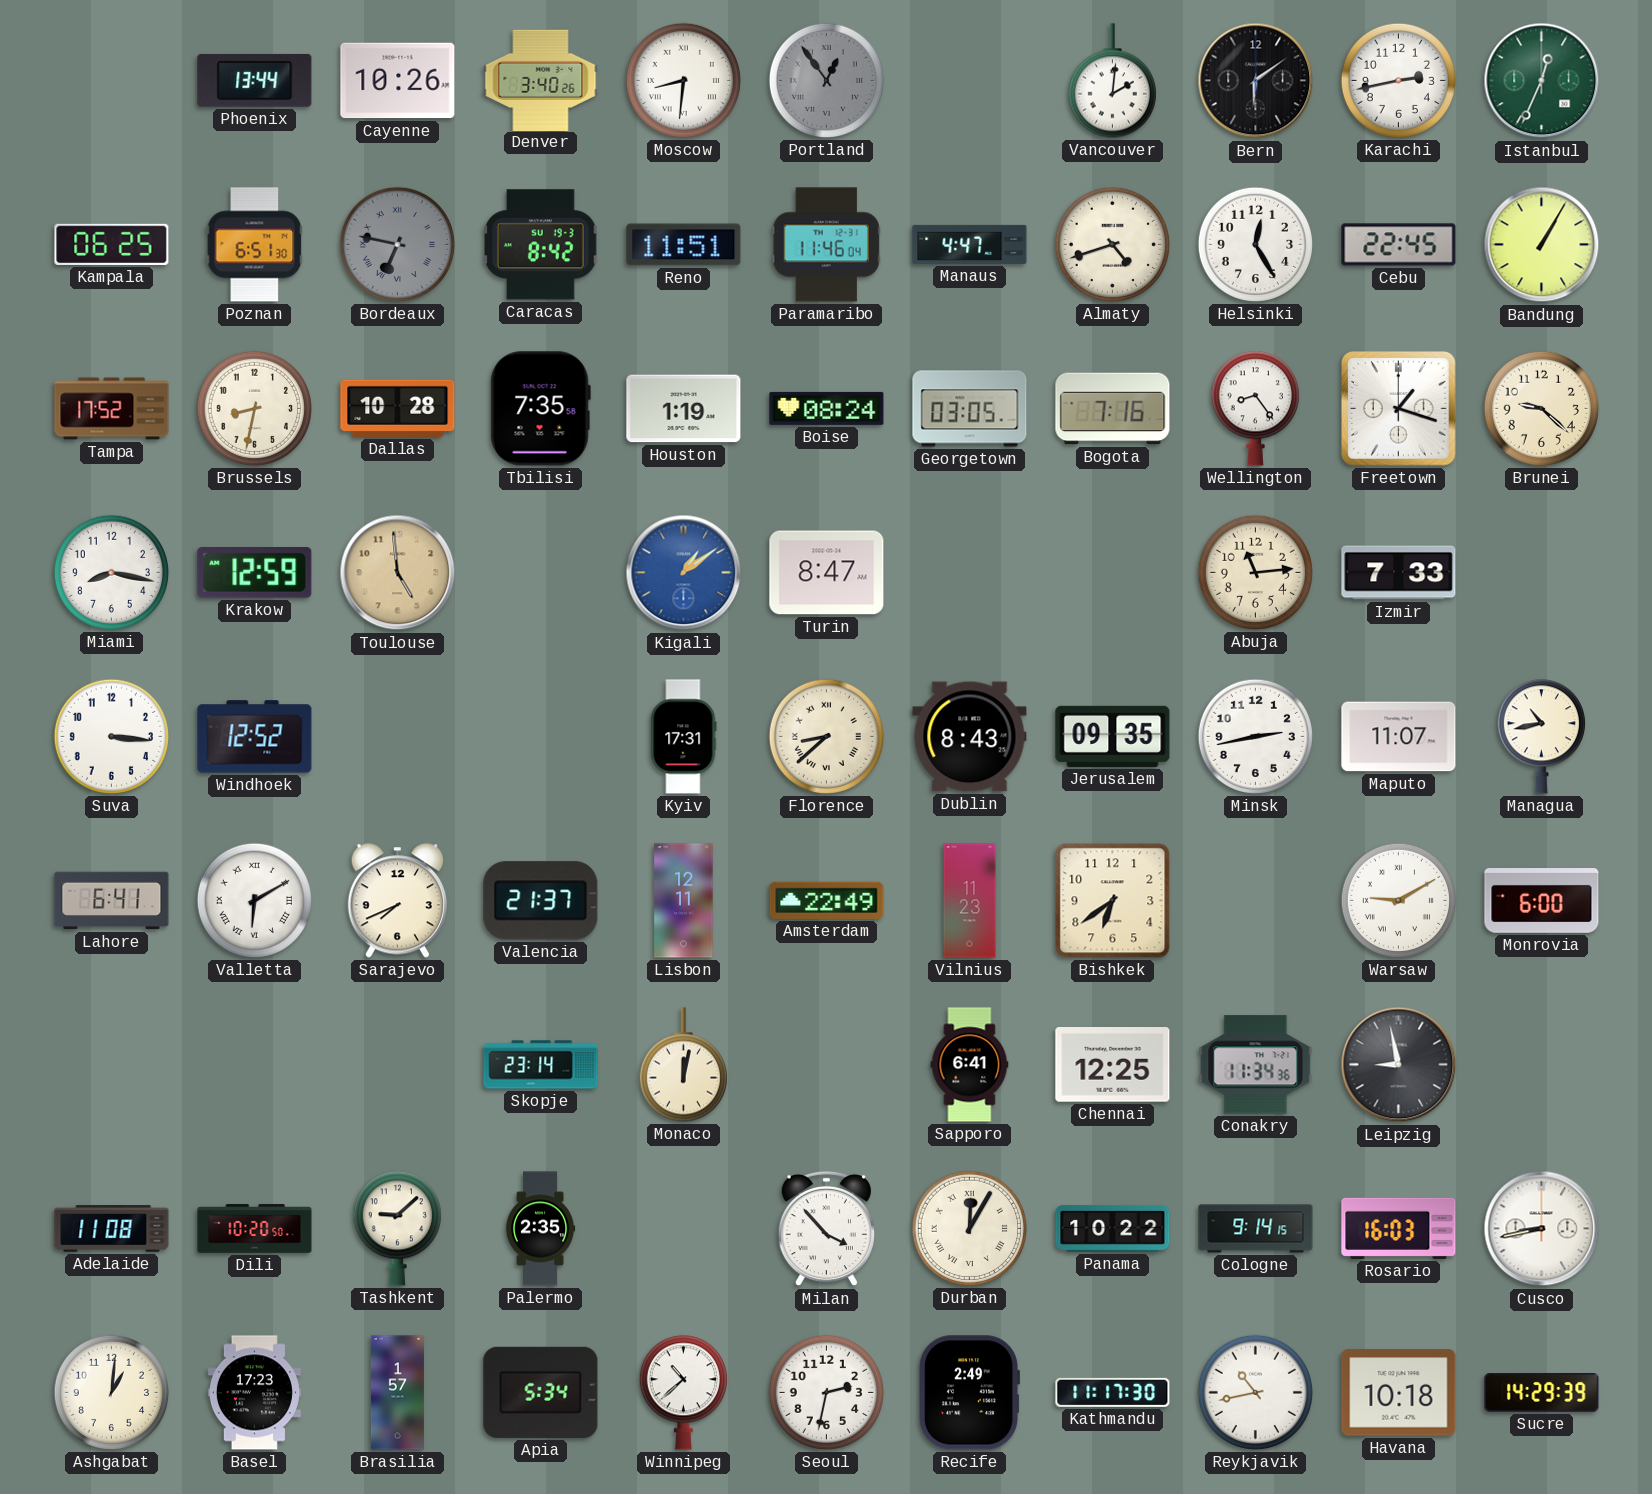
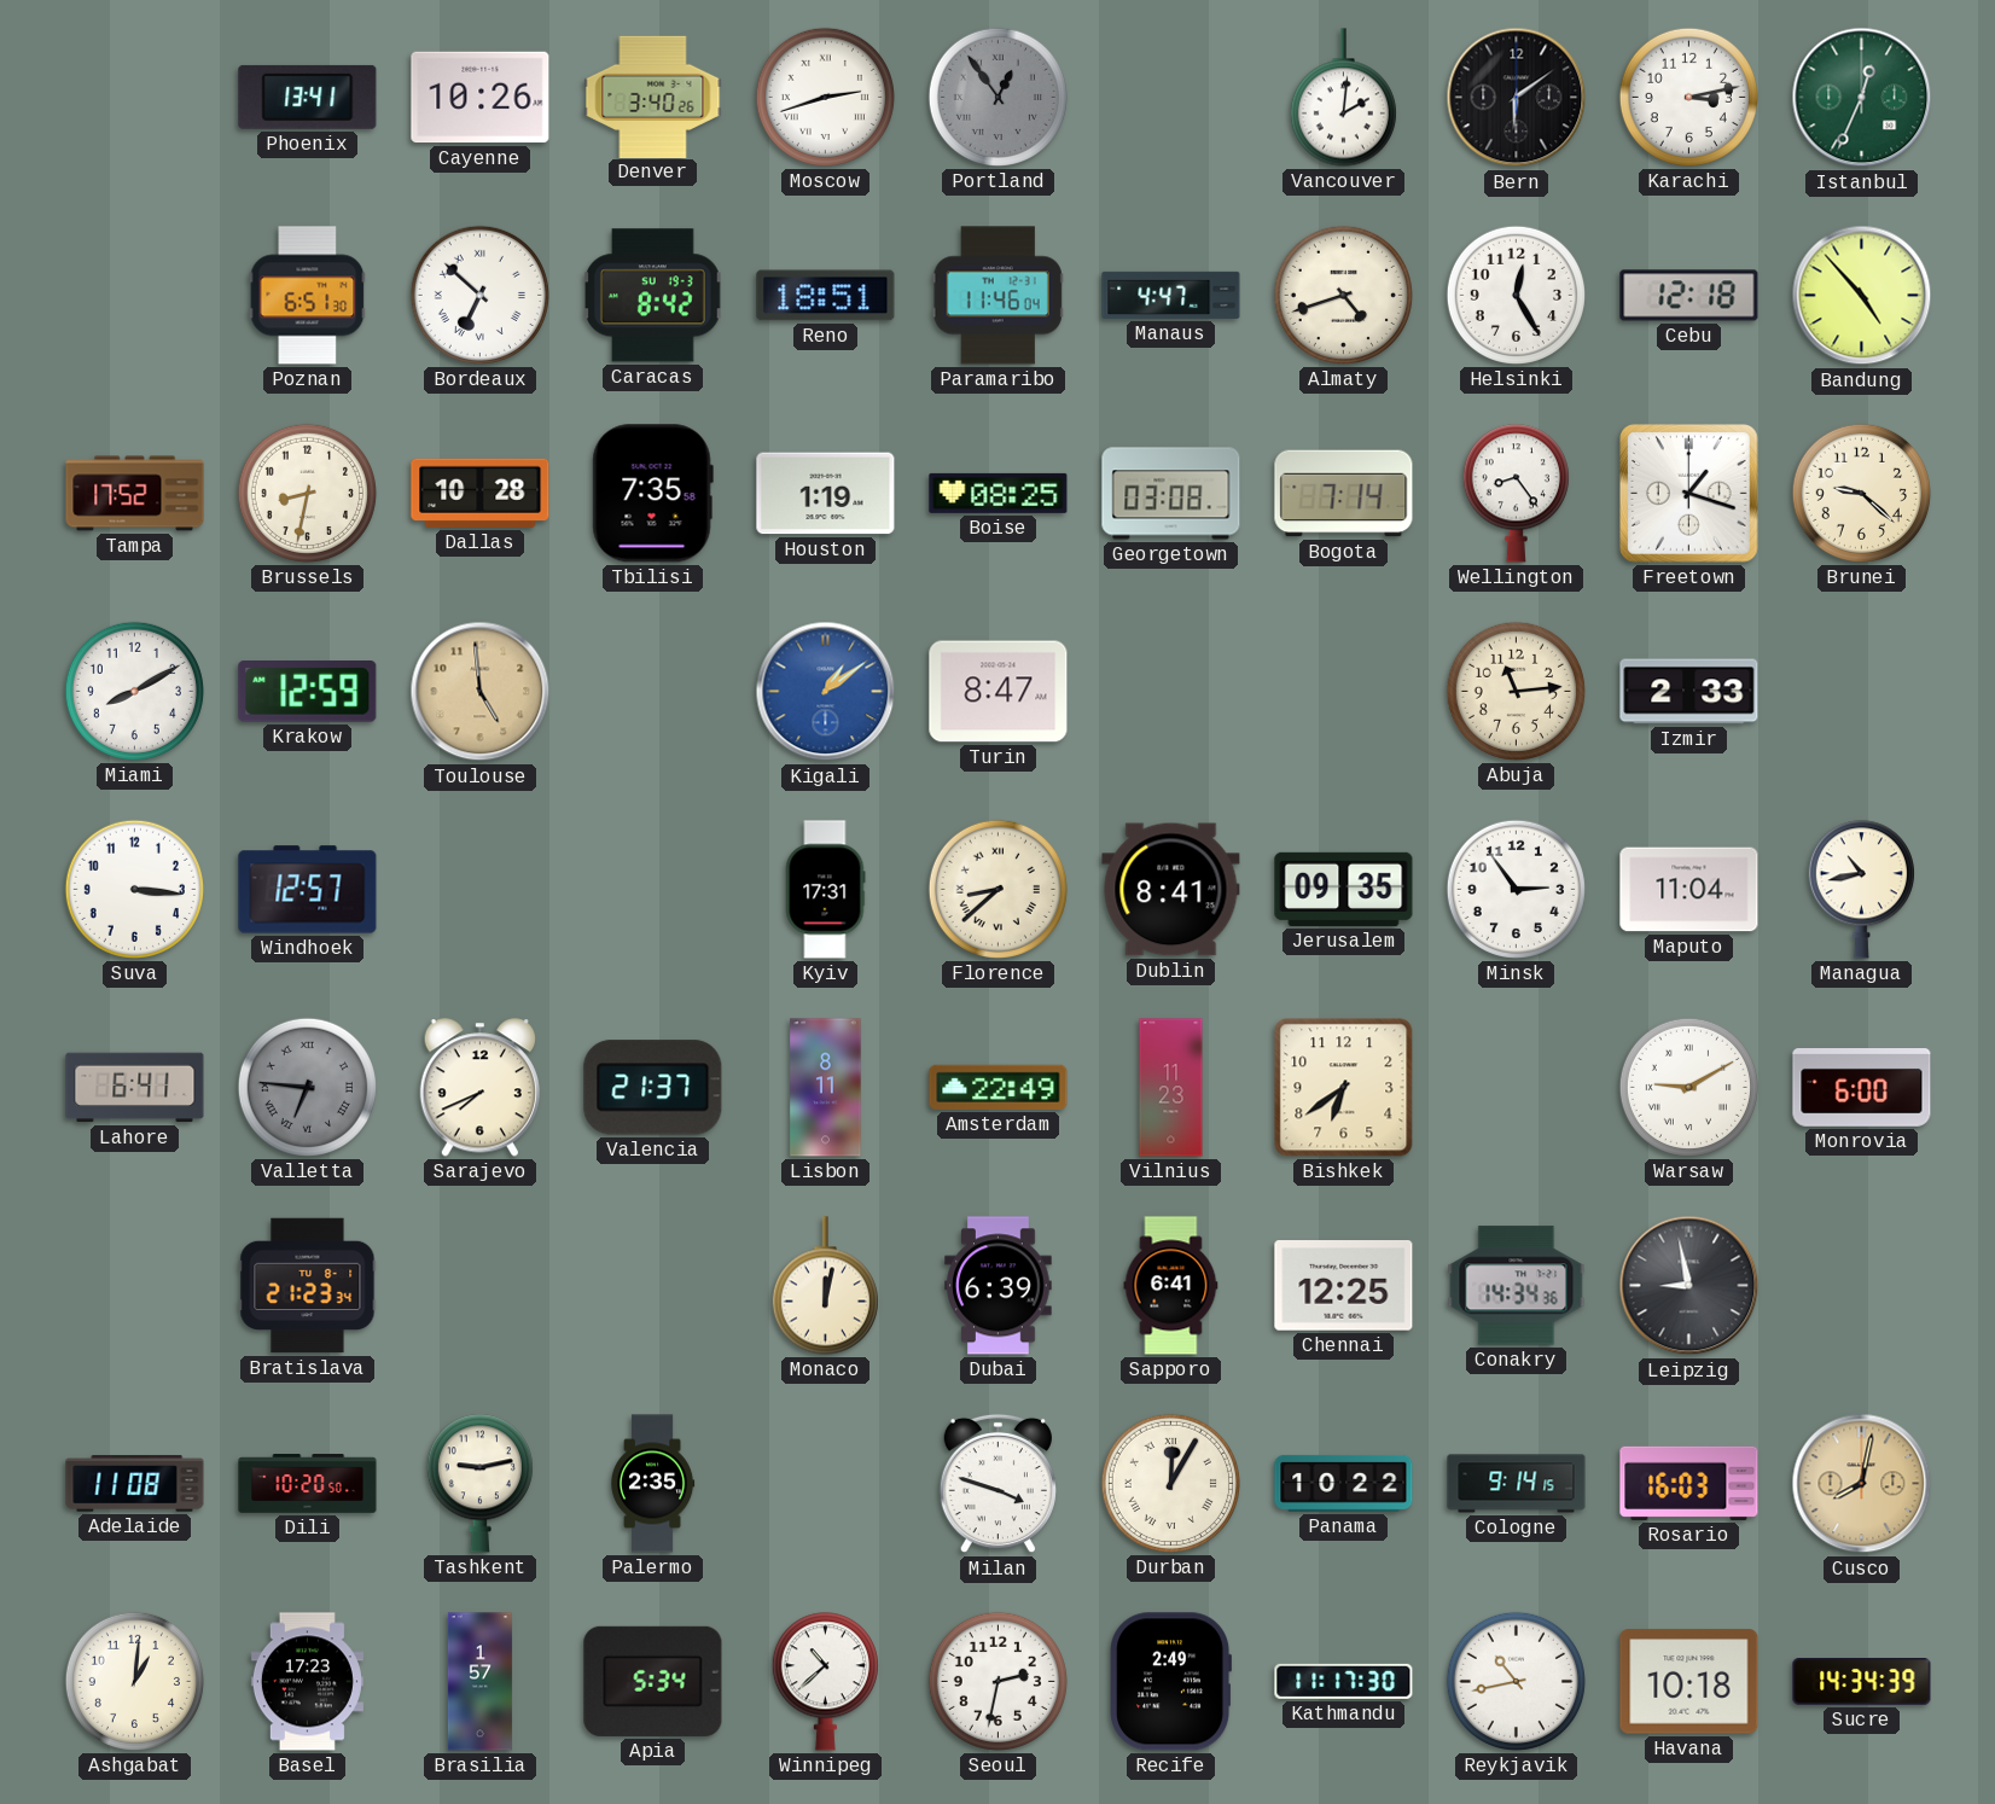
Phoenix: 13:44 -> 13:41
Moscow: 8:31 -> 2:42
Karachi: 2:43 -> 3:13
Kampala: 06:25 -> none
Bordeaux: 6:47 -> 6:52
Bordeaux dial: grey -> white
Reno: 11:51 -> 18:51
Cebu: 22:45 -> 12:18
Bandung: 1:05 -> 4:53
Boise: 08:24 -> 08:25
Georgetown: 03:05 -> 03:08
Bogota: 7:16 -> 7:14
Miami: 8:17 -> 8:10
Izmir: 7:33 -> 2:33
Windhoek: 12:52 -> 12:57
Dublin: 8:43 -> 8:41
Minsk: 2:43 -> 2:54
Maputo: 11:07 -> 11:04
Valletta: 6:10 -> 6:46
Valletta dial: white -> grey
Lisbon: 12:11 -> 8:11
Bratislava: none -> 21:23
Skopje: 23:14 -> none
Dubai: none -> 6:39
Conakry: 11:34 -> 14:34
Tashkent: 9:08 -> 9:13
Milan: 3:53 -> 3:48
Cusco: 8:43 -> 8:02
Cusco dial: white -> champagne
Sucre: 14:29 -> 14:34
